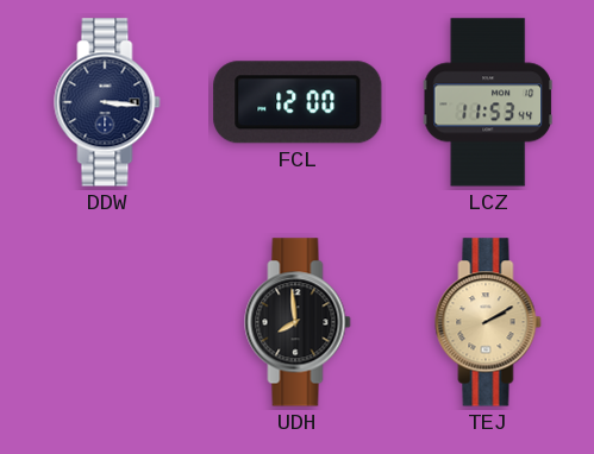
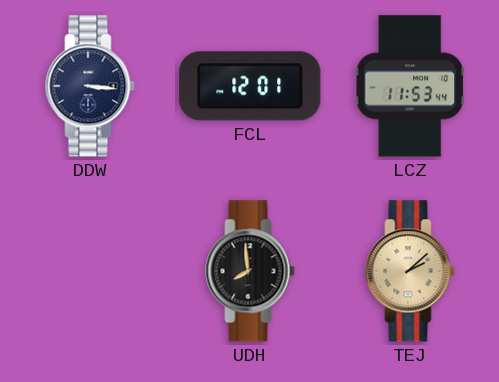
FCL: 12:00 -> 12:01
TEJ: 2:10 -> 2:08
